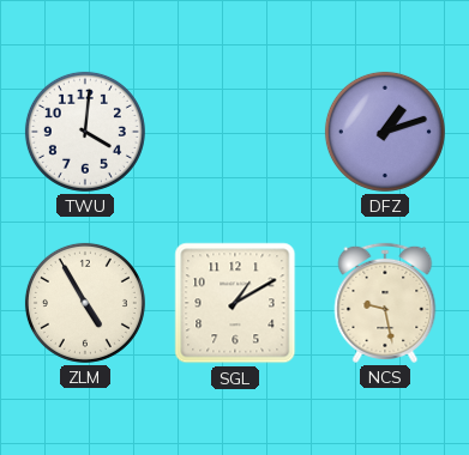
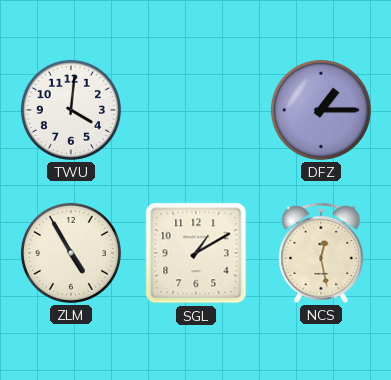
DFZ: 1:12 -> 1:15
NCS: 9:28 -> 12:28
